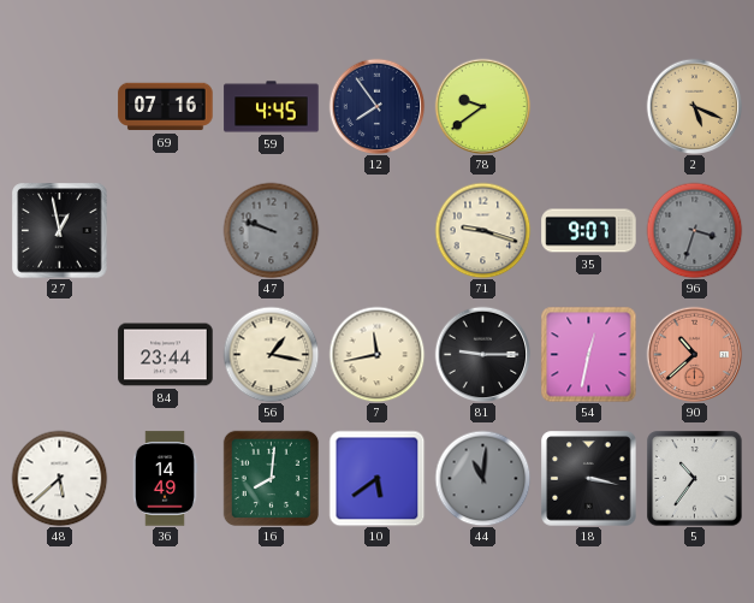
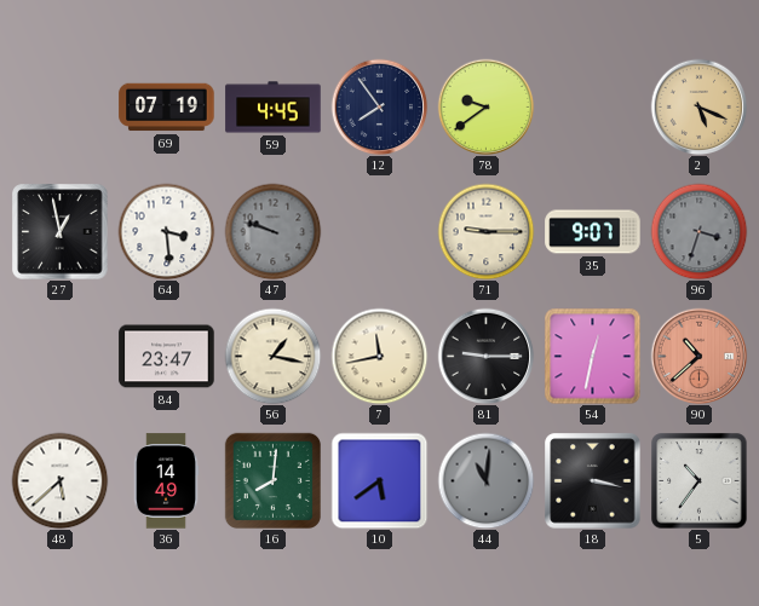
69: 07:16 -> 07:19
64: none -> 3:29
71: 9:18 -> 9:15
84: 23:44 -> 23:47
